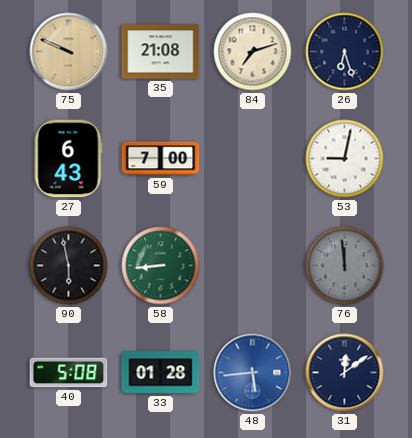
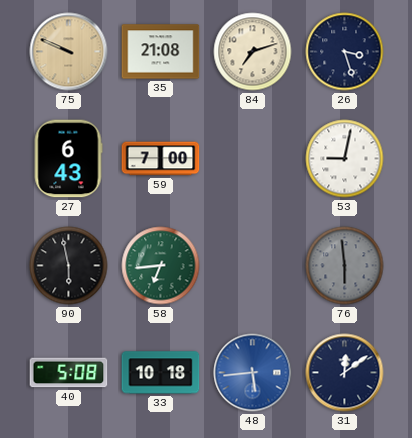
26: 6:27 -> 3:27
58: 8:44 -> 6:44
76: 11:59 -> 5:59
33: 01:28 -> 10:18
